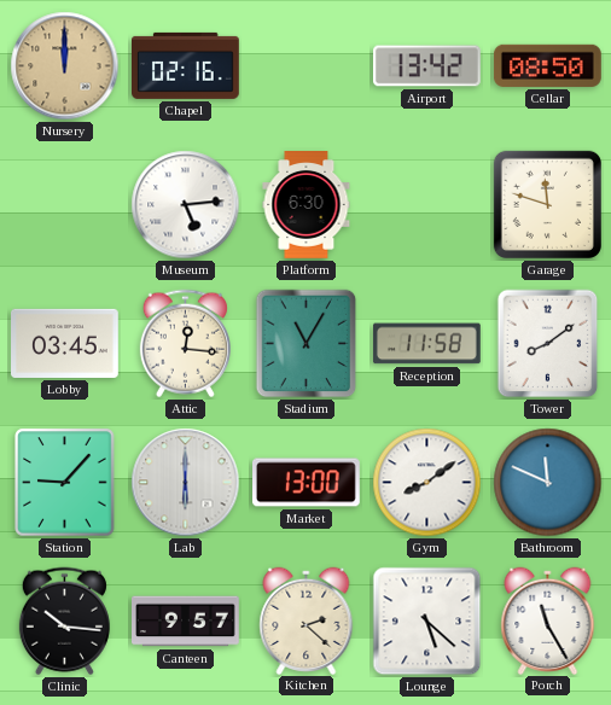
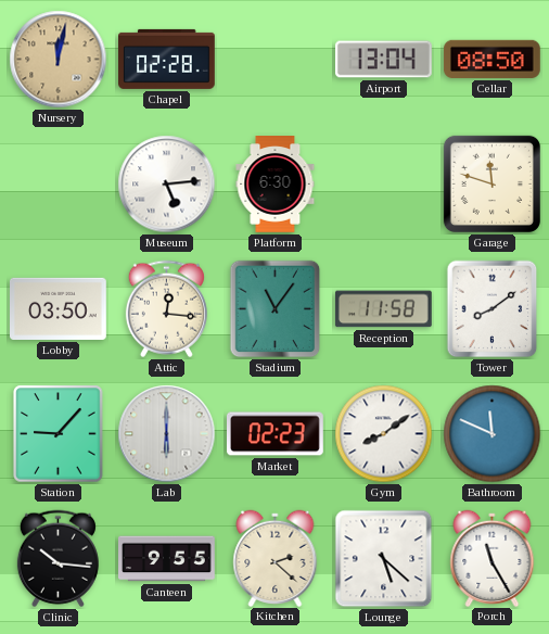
Nursery: 12:00 -> 12:02
Chapel: 02:16 -> 02:28
Airport: 13:42 -> 13:04
Lobby: 03:45 -> 03:50
Stadium: 11:05 -> 11:06
Market: 13:00 -> 02:23
Canteen: 9:57 -> 9:55
